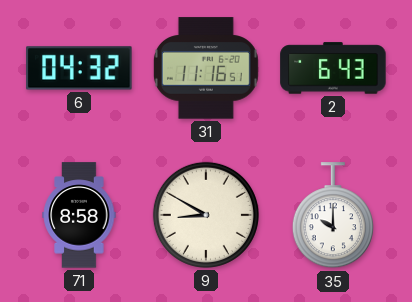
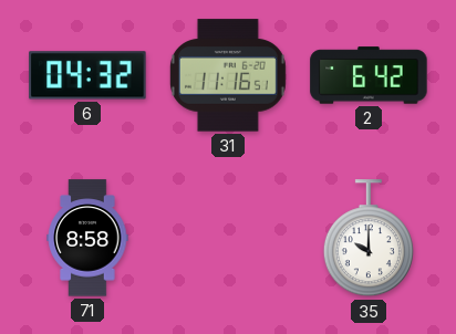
2: 6:43 -> 6:42
9: 8:50 -> none
